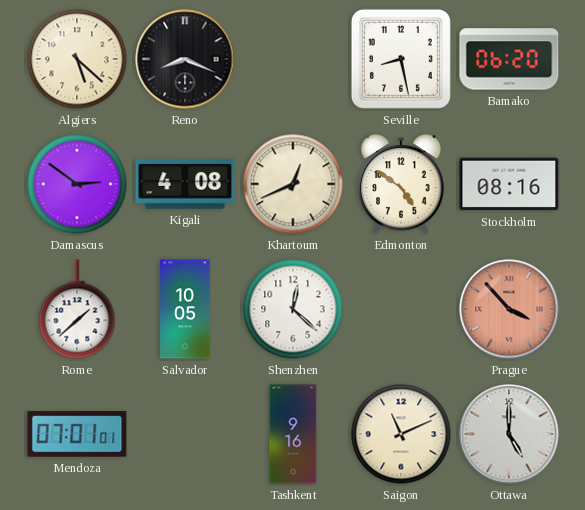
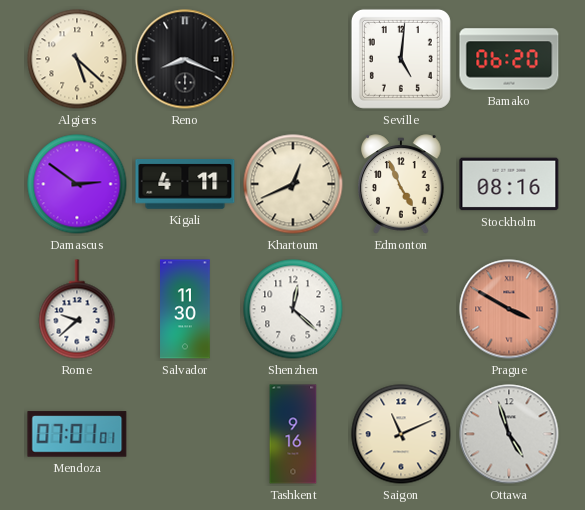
Seville: 8:28 -> 5:01
Kigali: 4:08 -> 4:11
Edmonton: 4:51 -> 4:56
Rome: 1:38 -> 9:38
Salvador: 10:05 -> 11:30
Prague: 3:53 -> 3:50
Ottawa: 5:00 -> 4:57
